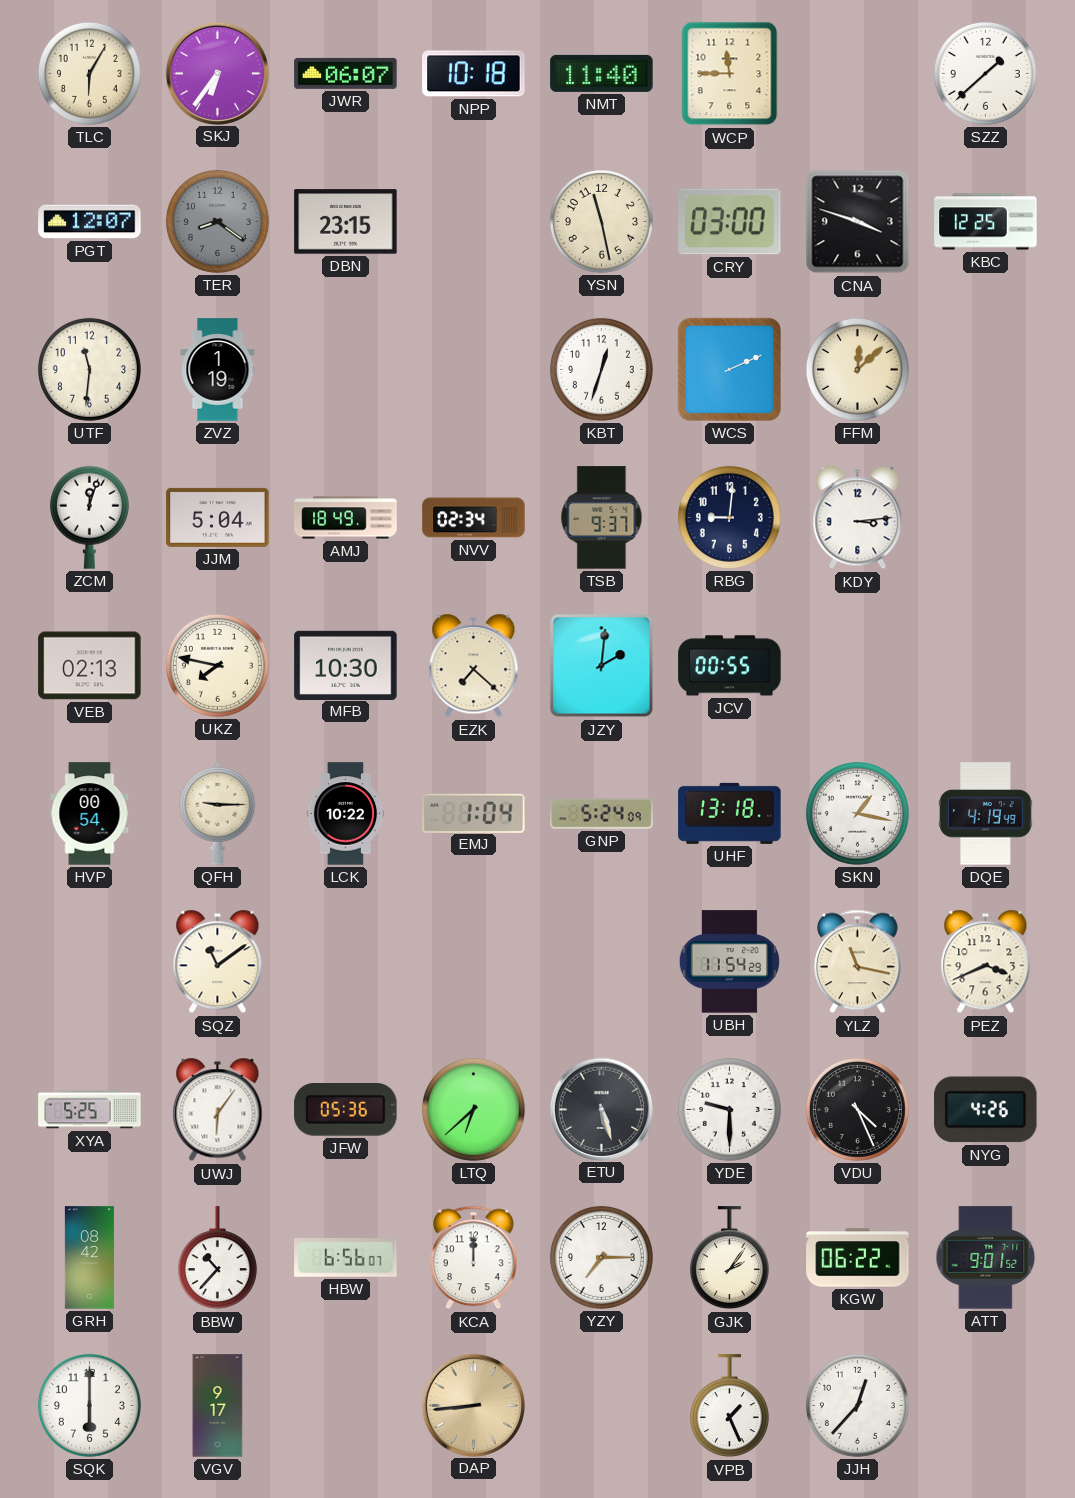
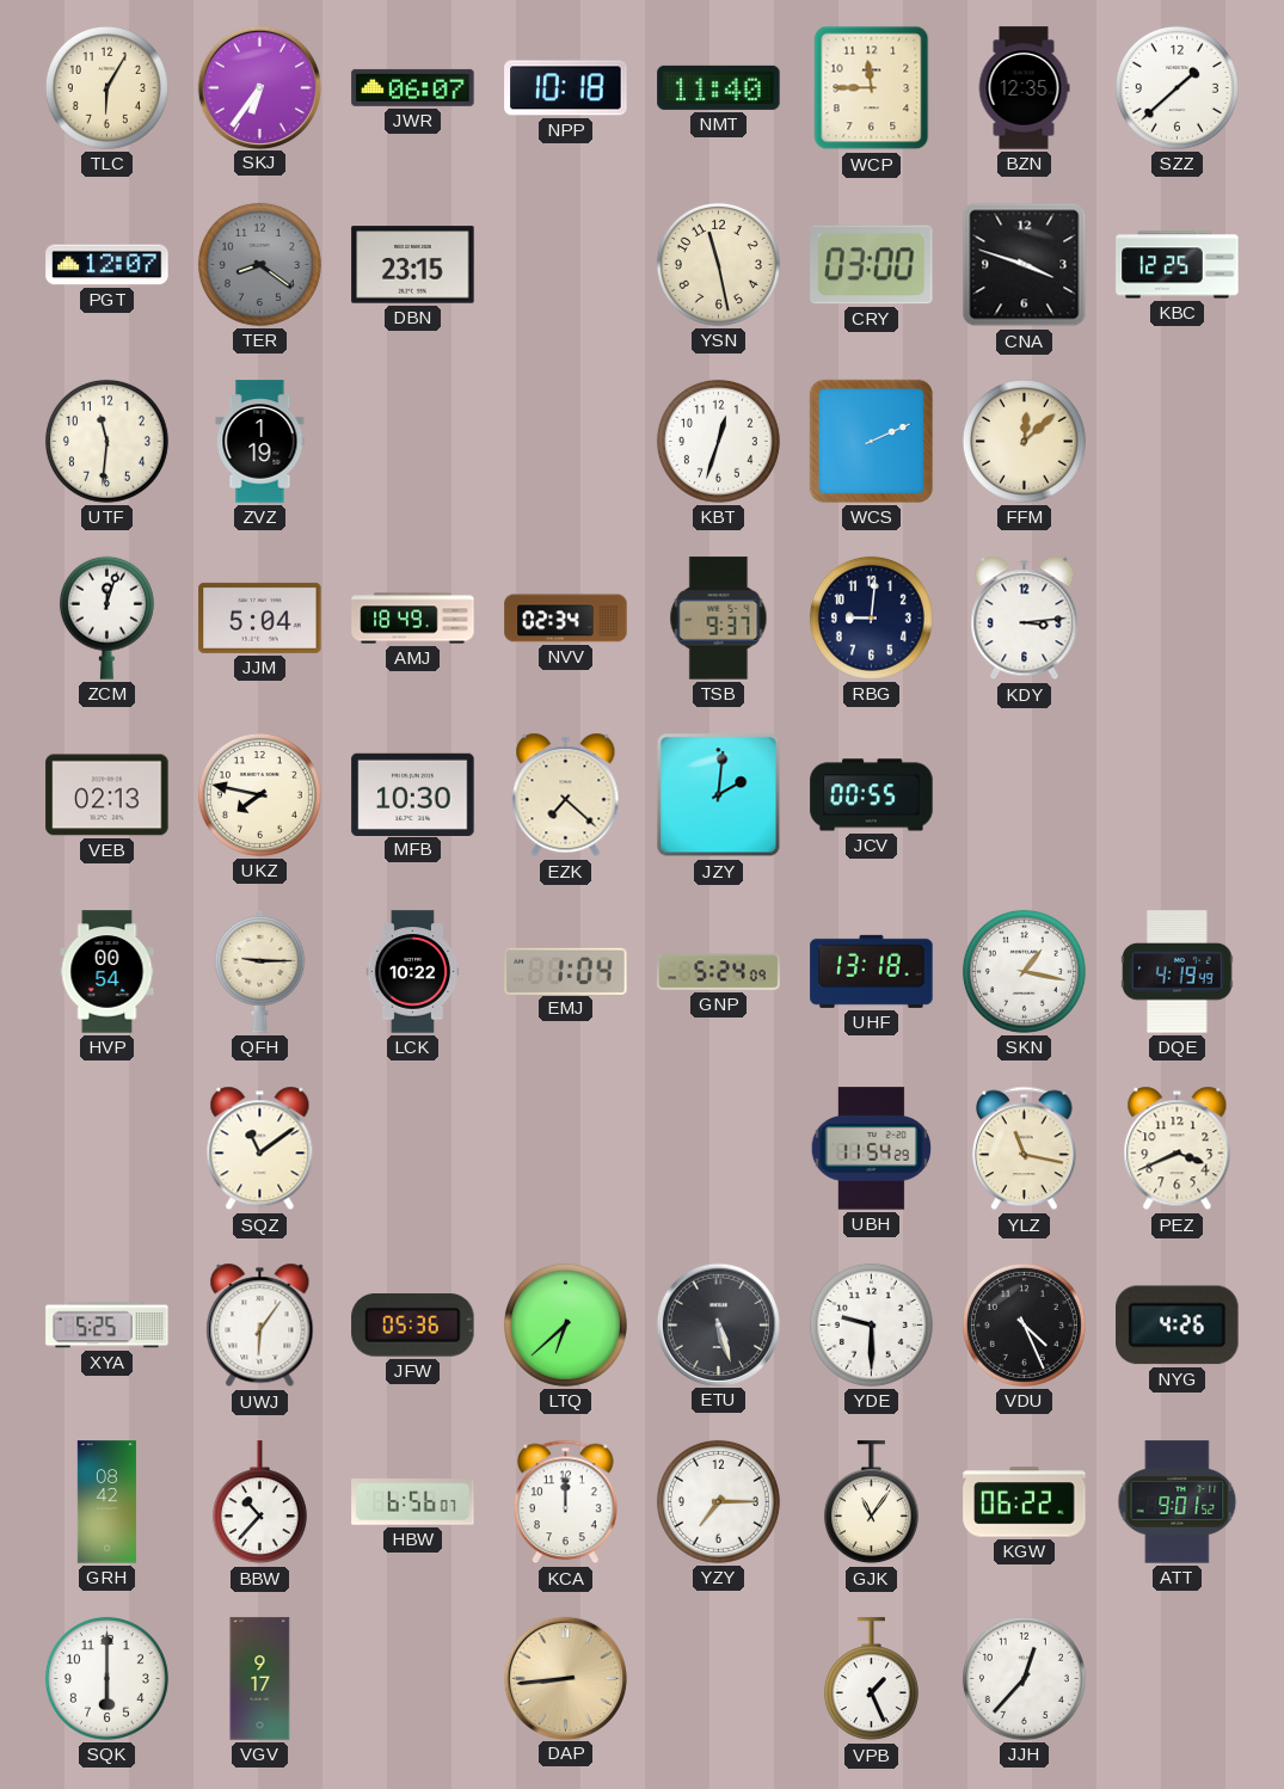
BZN: none -> 12:35
GJK: 2:06 -> 11:06
